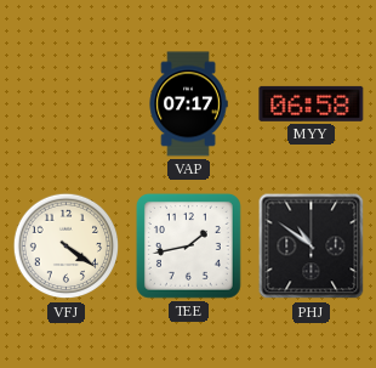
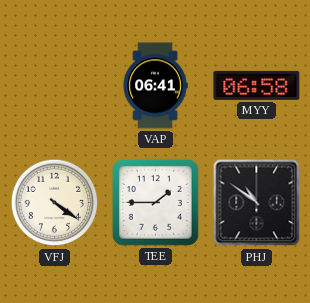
VAP: 07:17 -> 06:41
TEE: 1:43 -> 1:45
